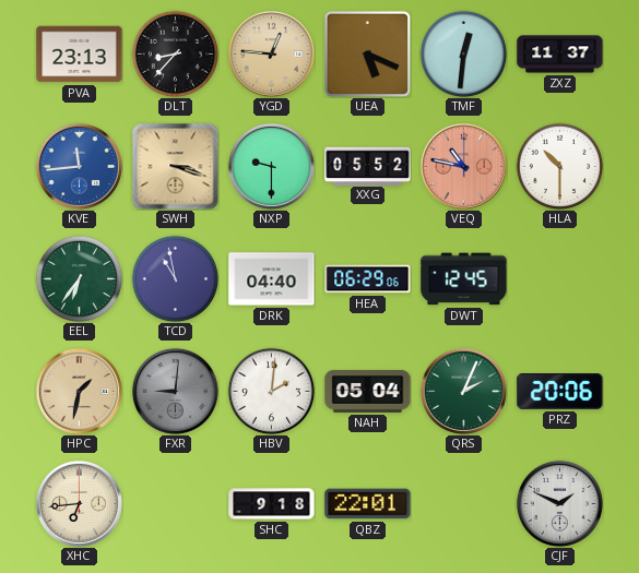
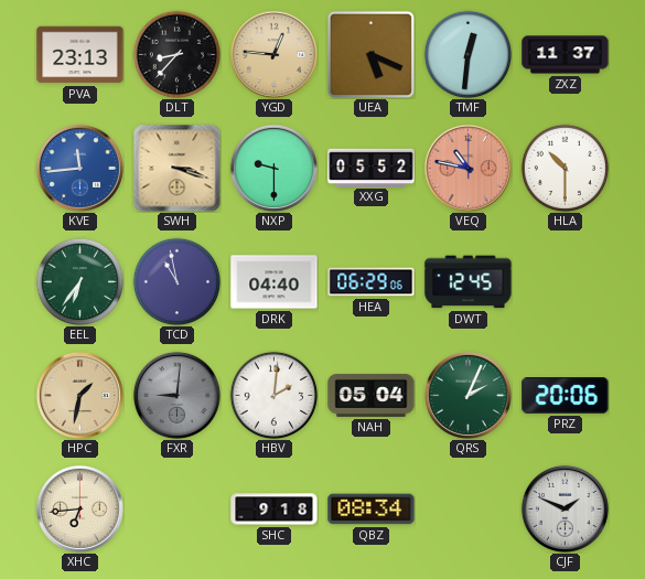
QBZ: 22:01 -> 08:34
